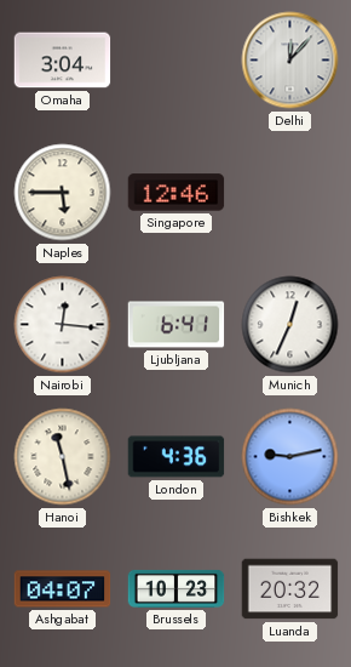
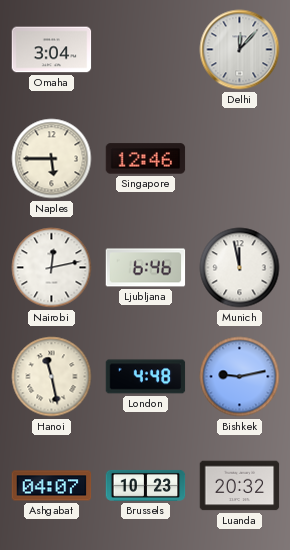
Nairobi: 12:16 -> 12:13
Ljubljana: 6:41 -> 6:46
Munich: 12:34 -> 11:58
London: 4:36 -> 4:48
